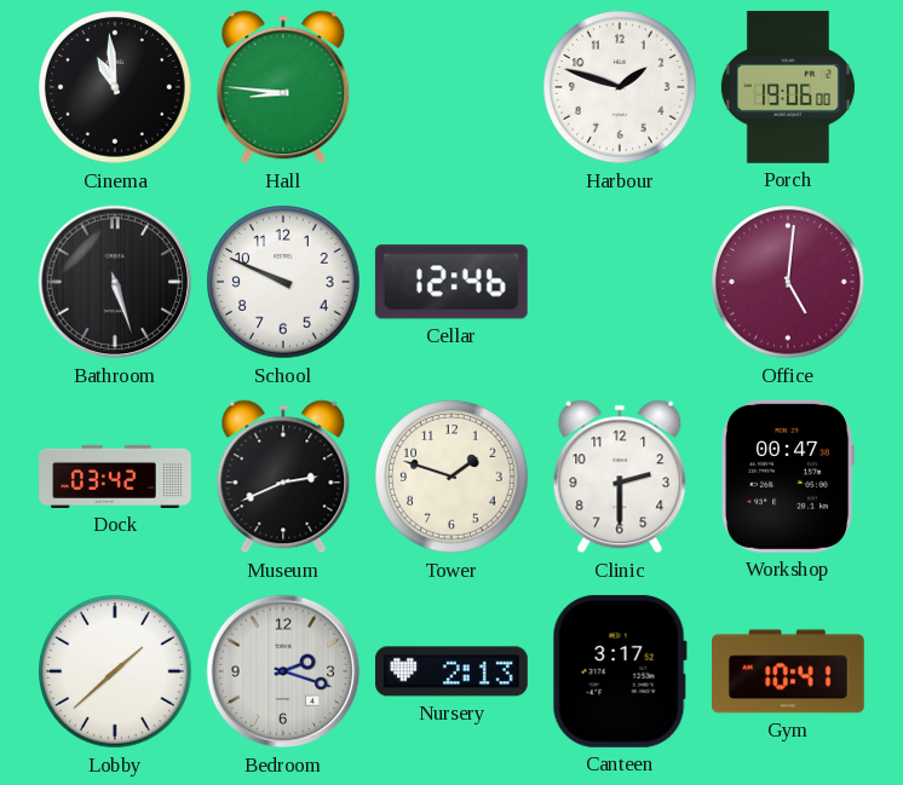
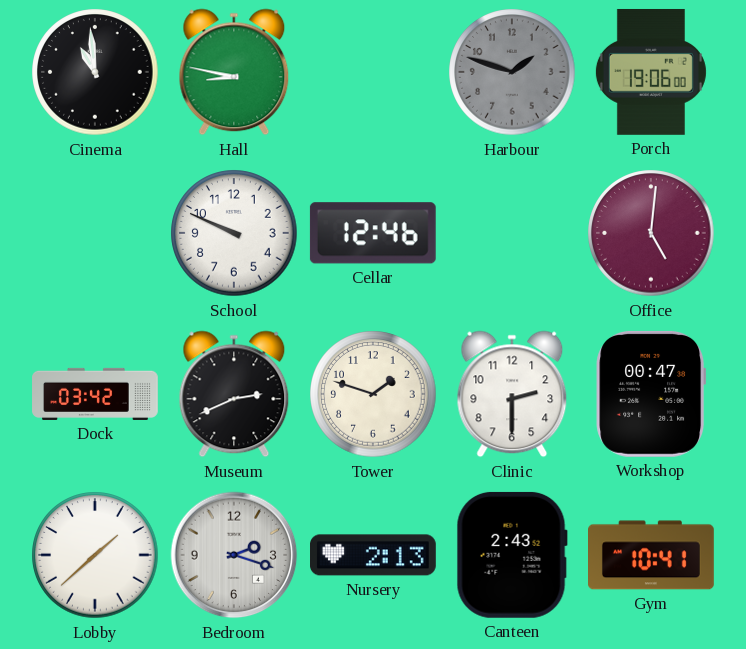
Hall: 8:46 -> 8:47
Harbour dial: white -> grey
Bathroom: 5:27 -> none
Canteen: 3:17 -> 2:43
